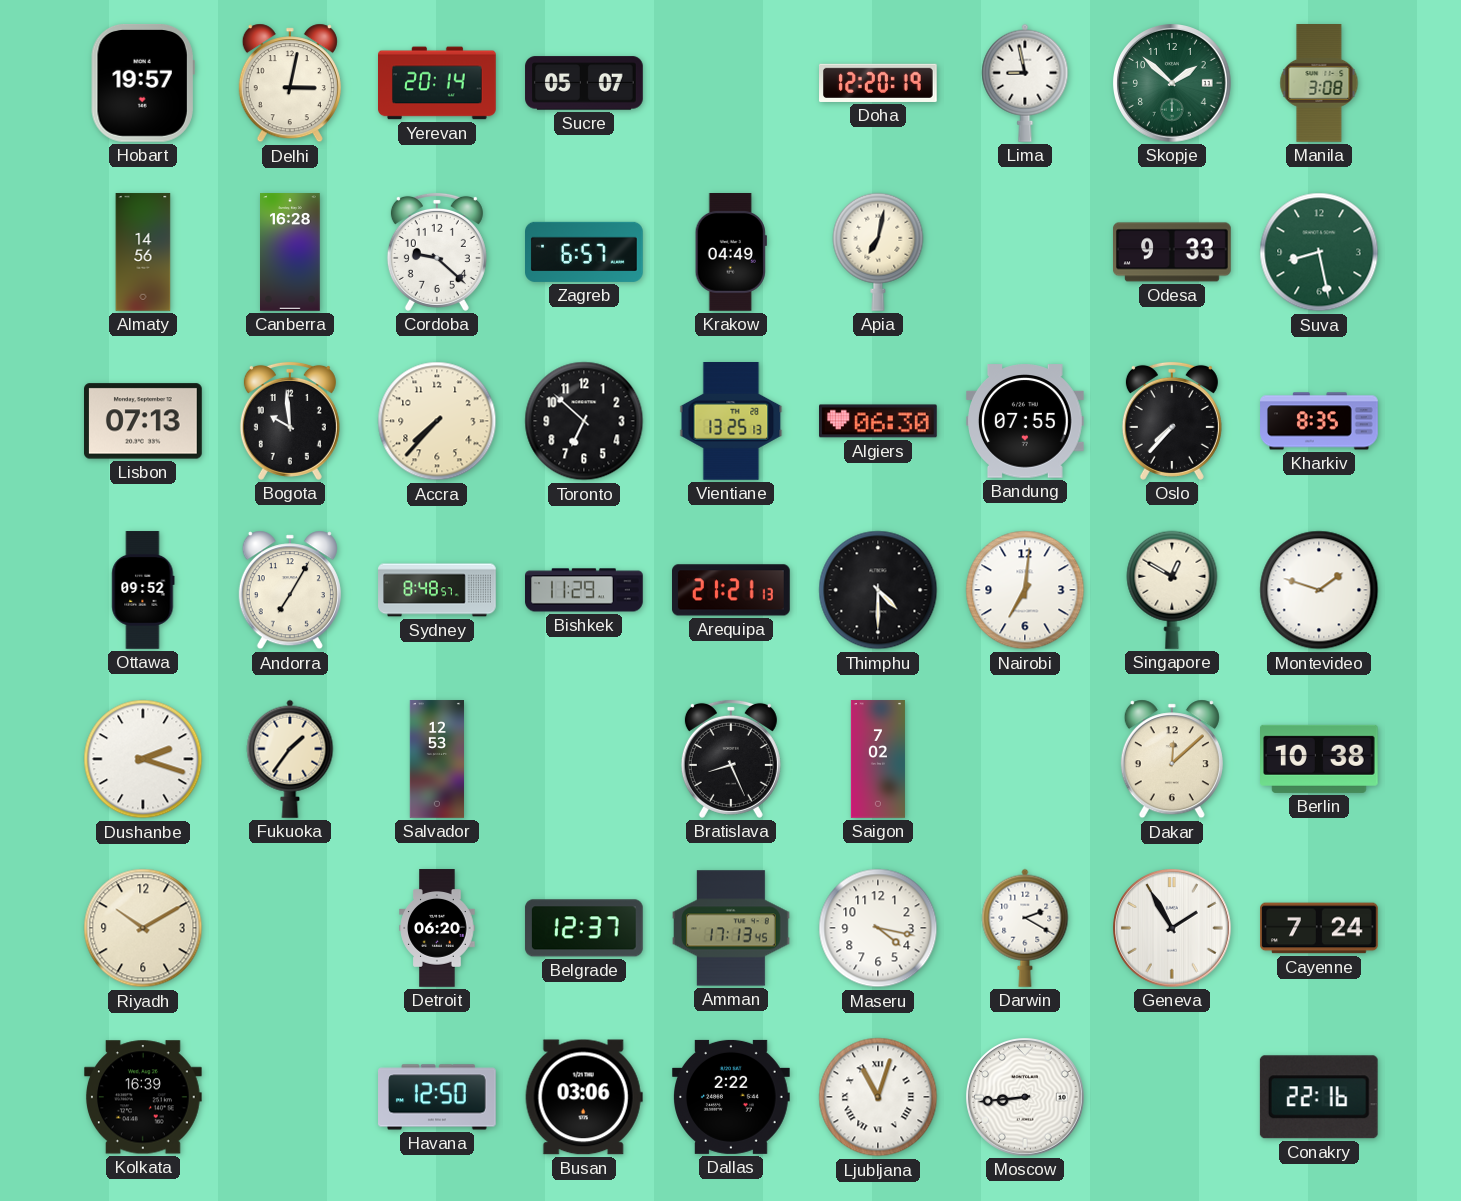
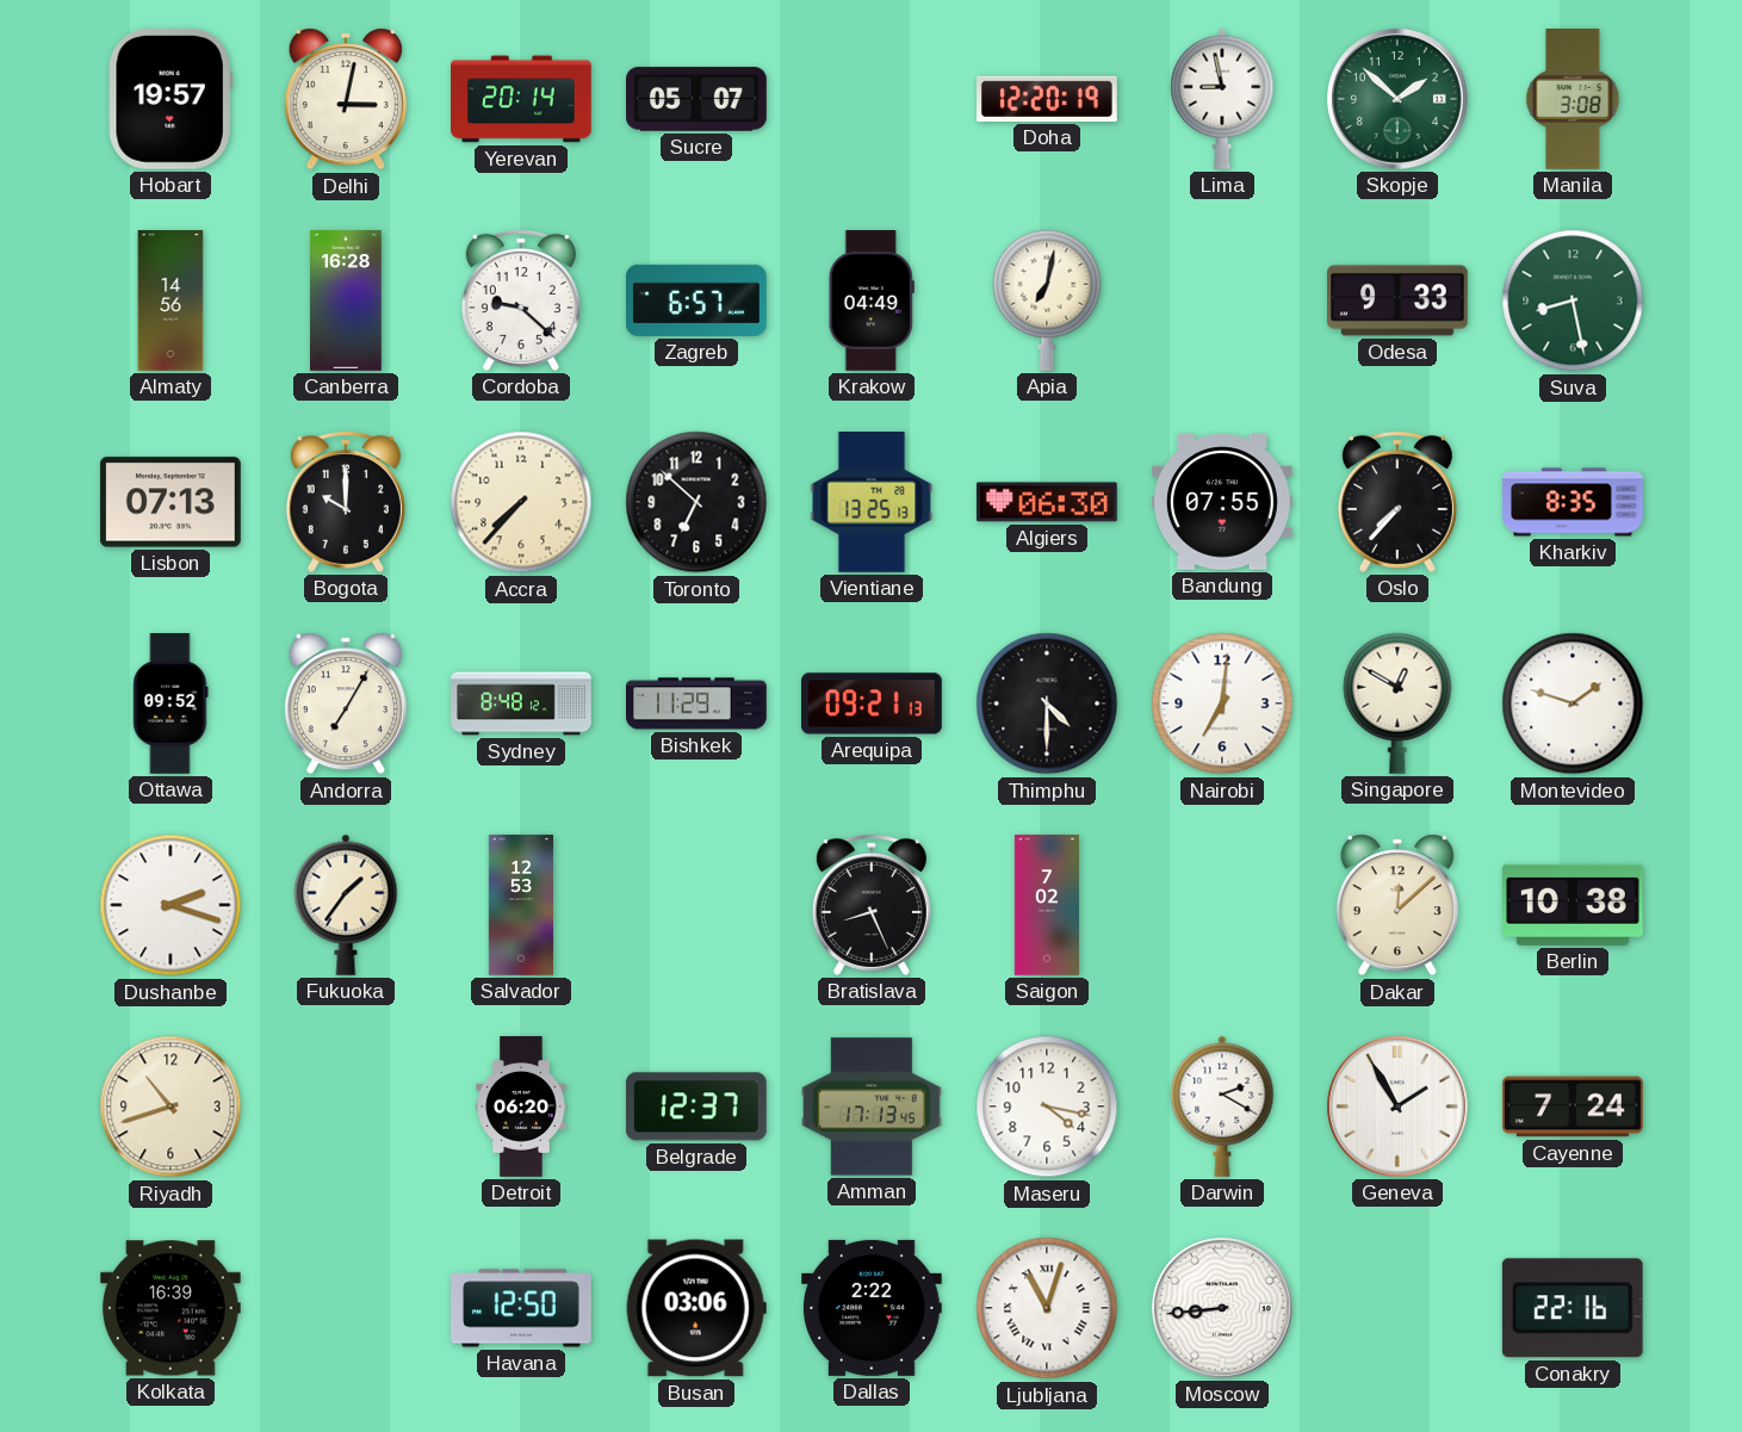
Bogota: 9:59 -> 10:00
Sydney: 8:48:57 -> 8:48:12
Arequipa: 21:21 -> 09:21
Riyadh: 10:10 -> 10:42
